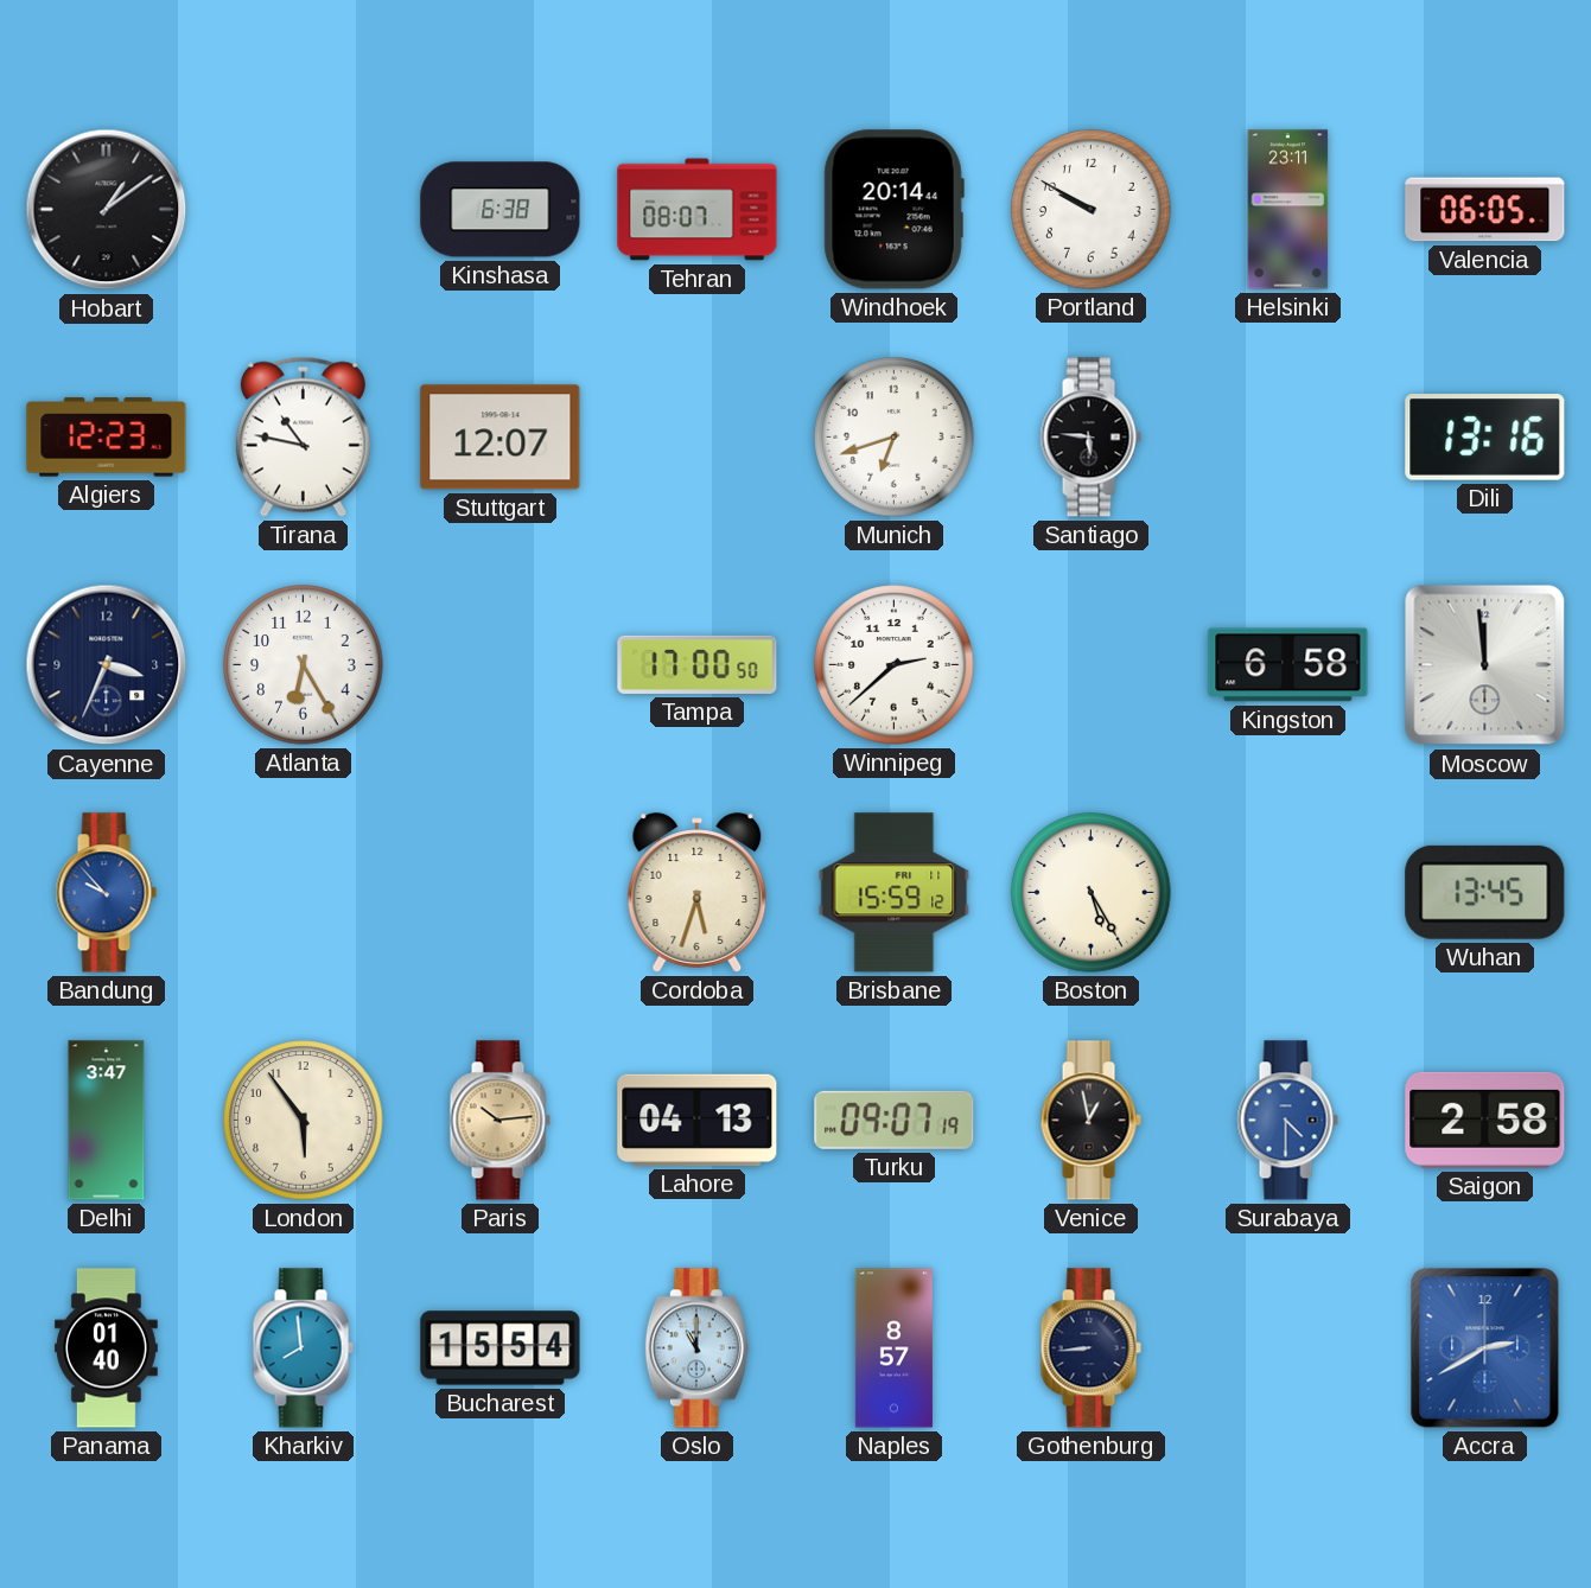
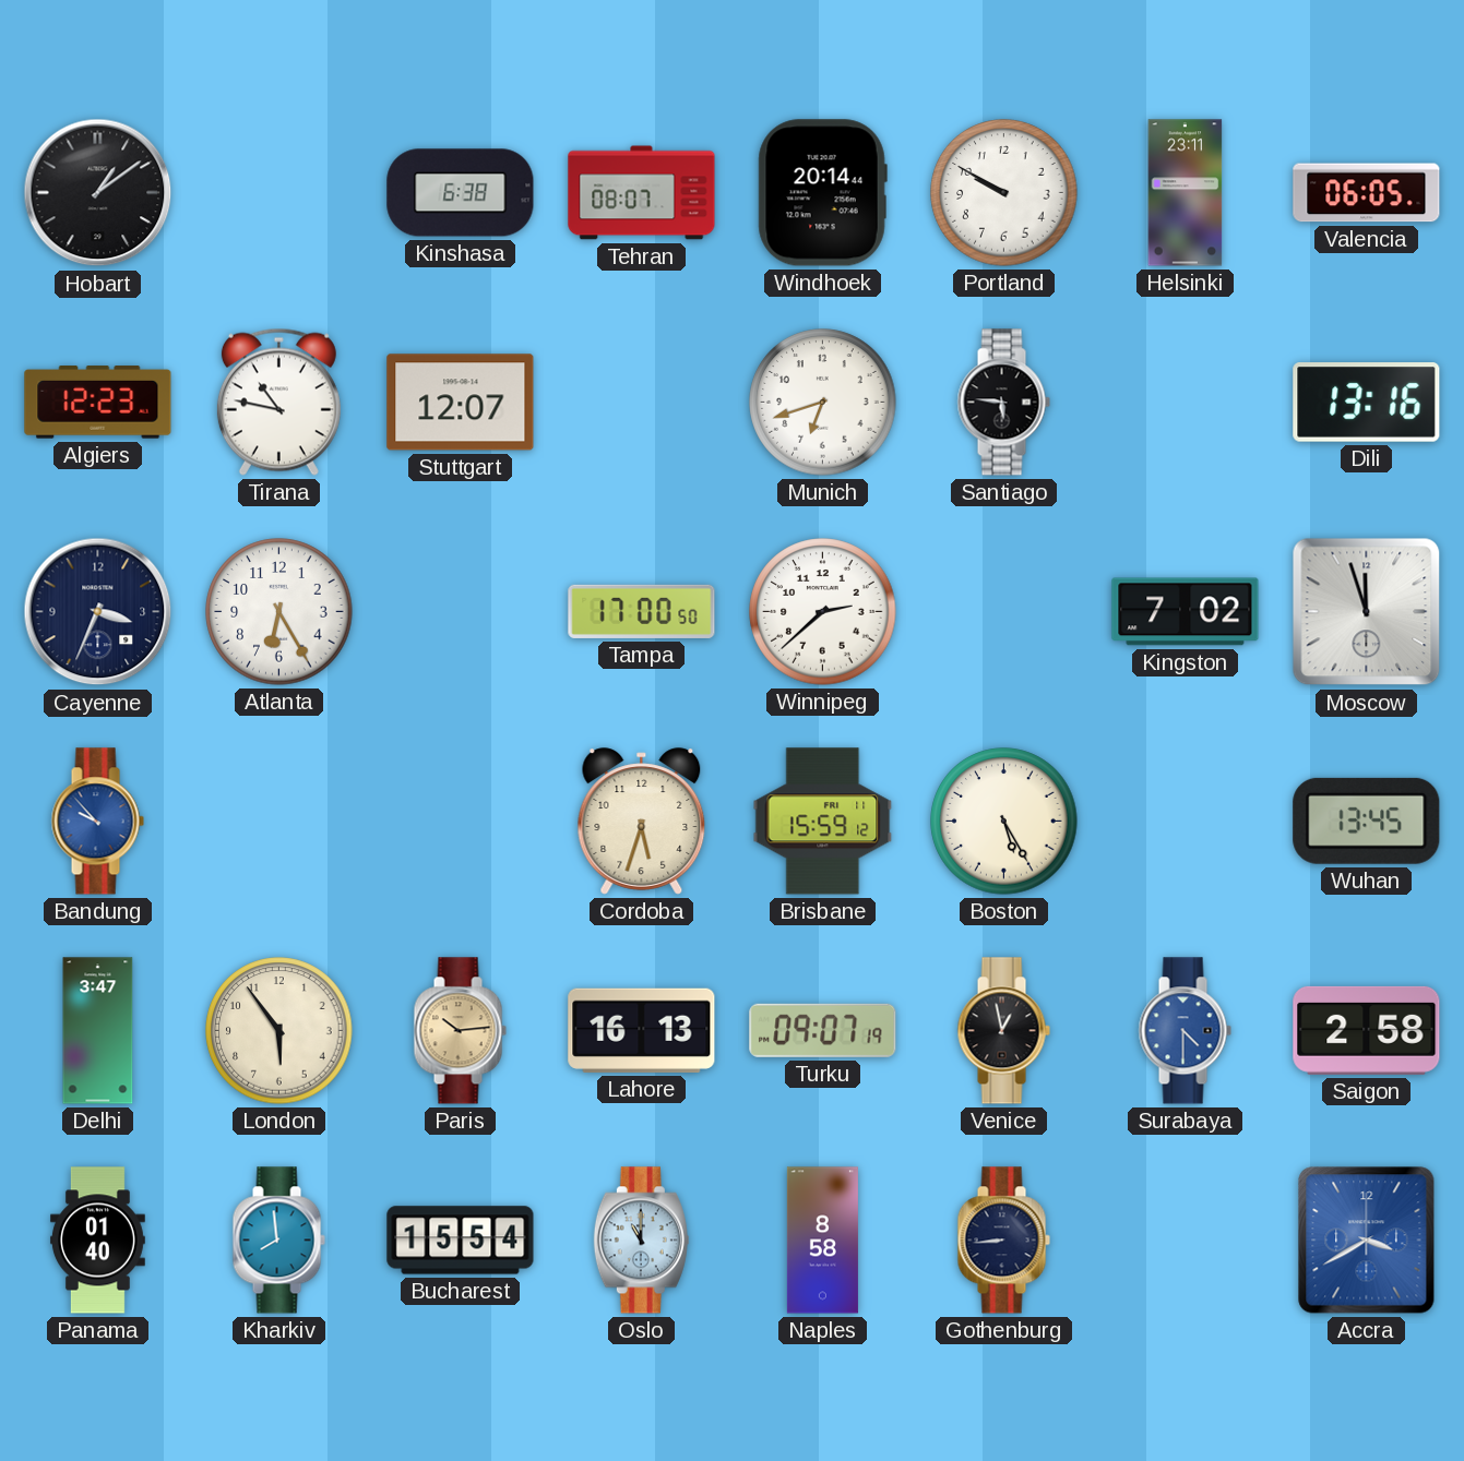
Kingston: 6:58 -> 7:02
Moscow: 11:59 -> 11:57
Lahore: 04:13 -> 16:13
Naples: 8:57 -> 8:58
Accra: 2:40 -> 3:40
